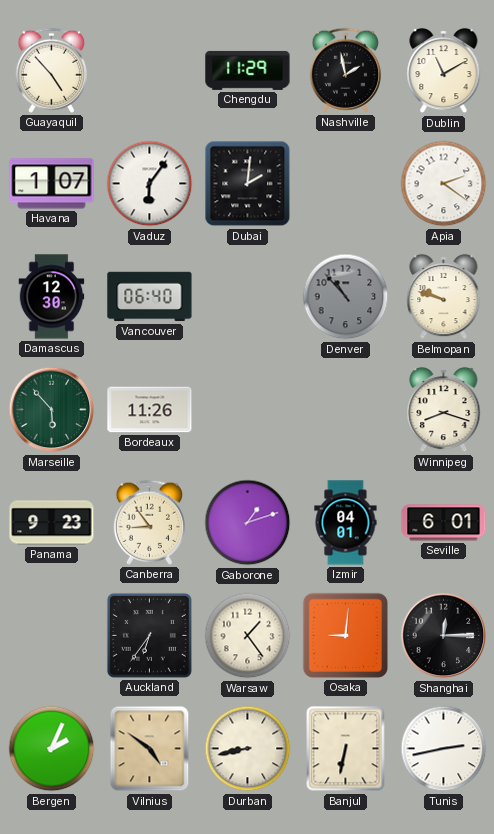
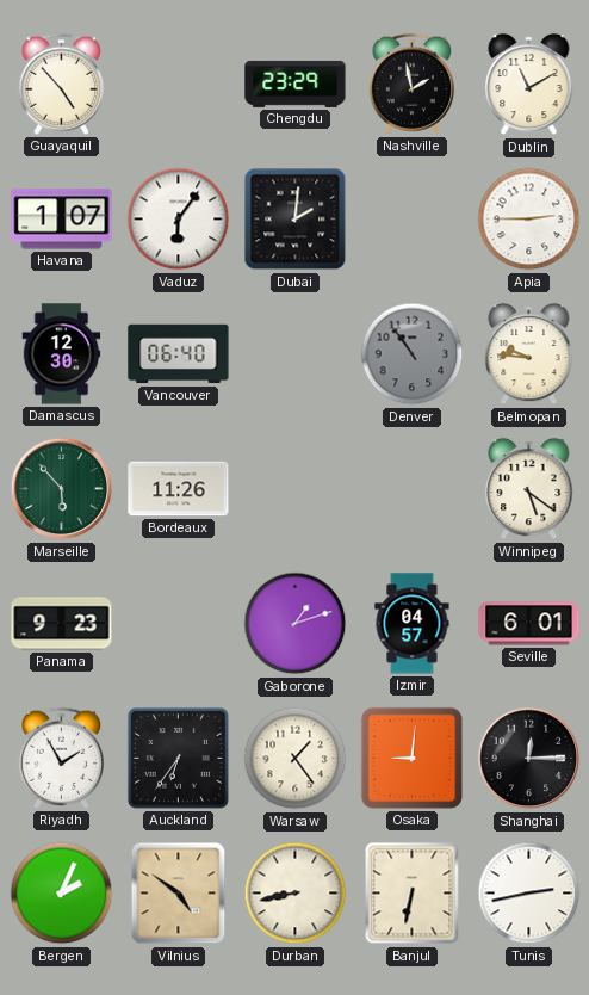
Chengdu: 11:29 -> 23:29
Apia: 2:21 -> 2:45
Denver: 10:53 -> 10:54
Belmopan: 9:48 -> 9:46
Winnipeg: 8:18 -> 5:21
Canberra: 8:54 -> none
Izmir: 04:01 -> 04:57
Riyadh: none -> 1:55
